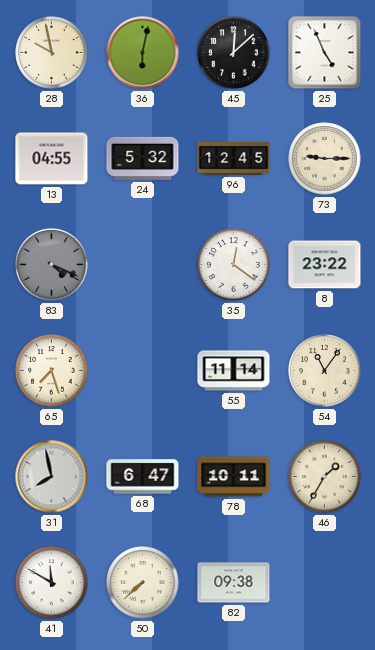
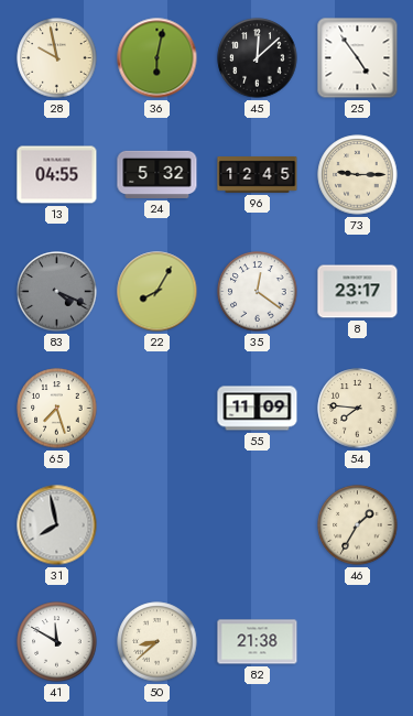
25: 4:56 -> 4:54
22: none -> 8:05
8: 23:22 -> 23:17
55: 11:14 -> 11:09
54: 11:06 -> 7:46
68: 6:47 -> none
78: 10:11 -> none
50: 7:38 -> 8:38
82: 09:38 -> 21:38
